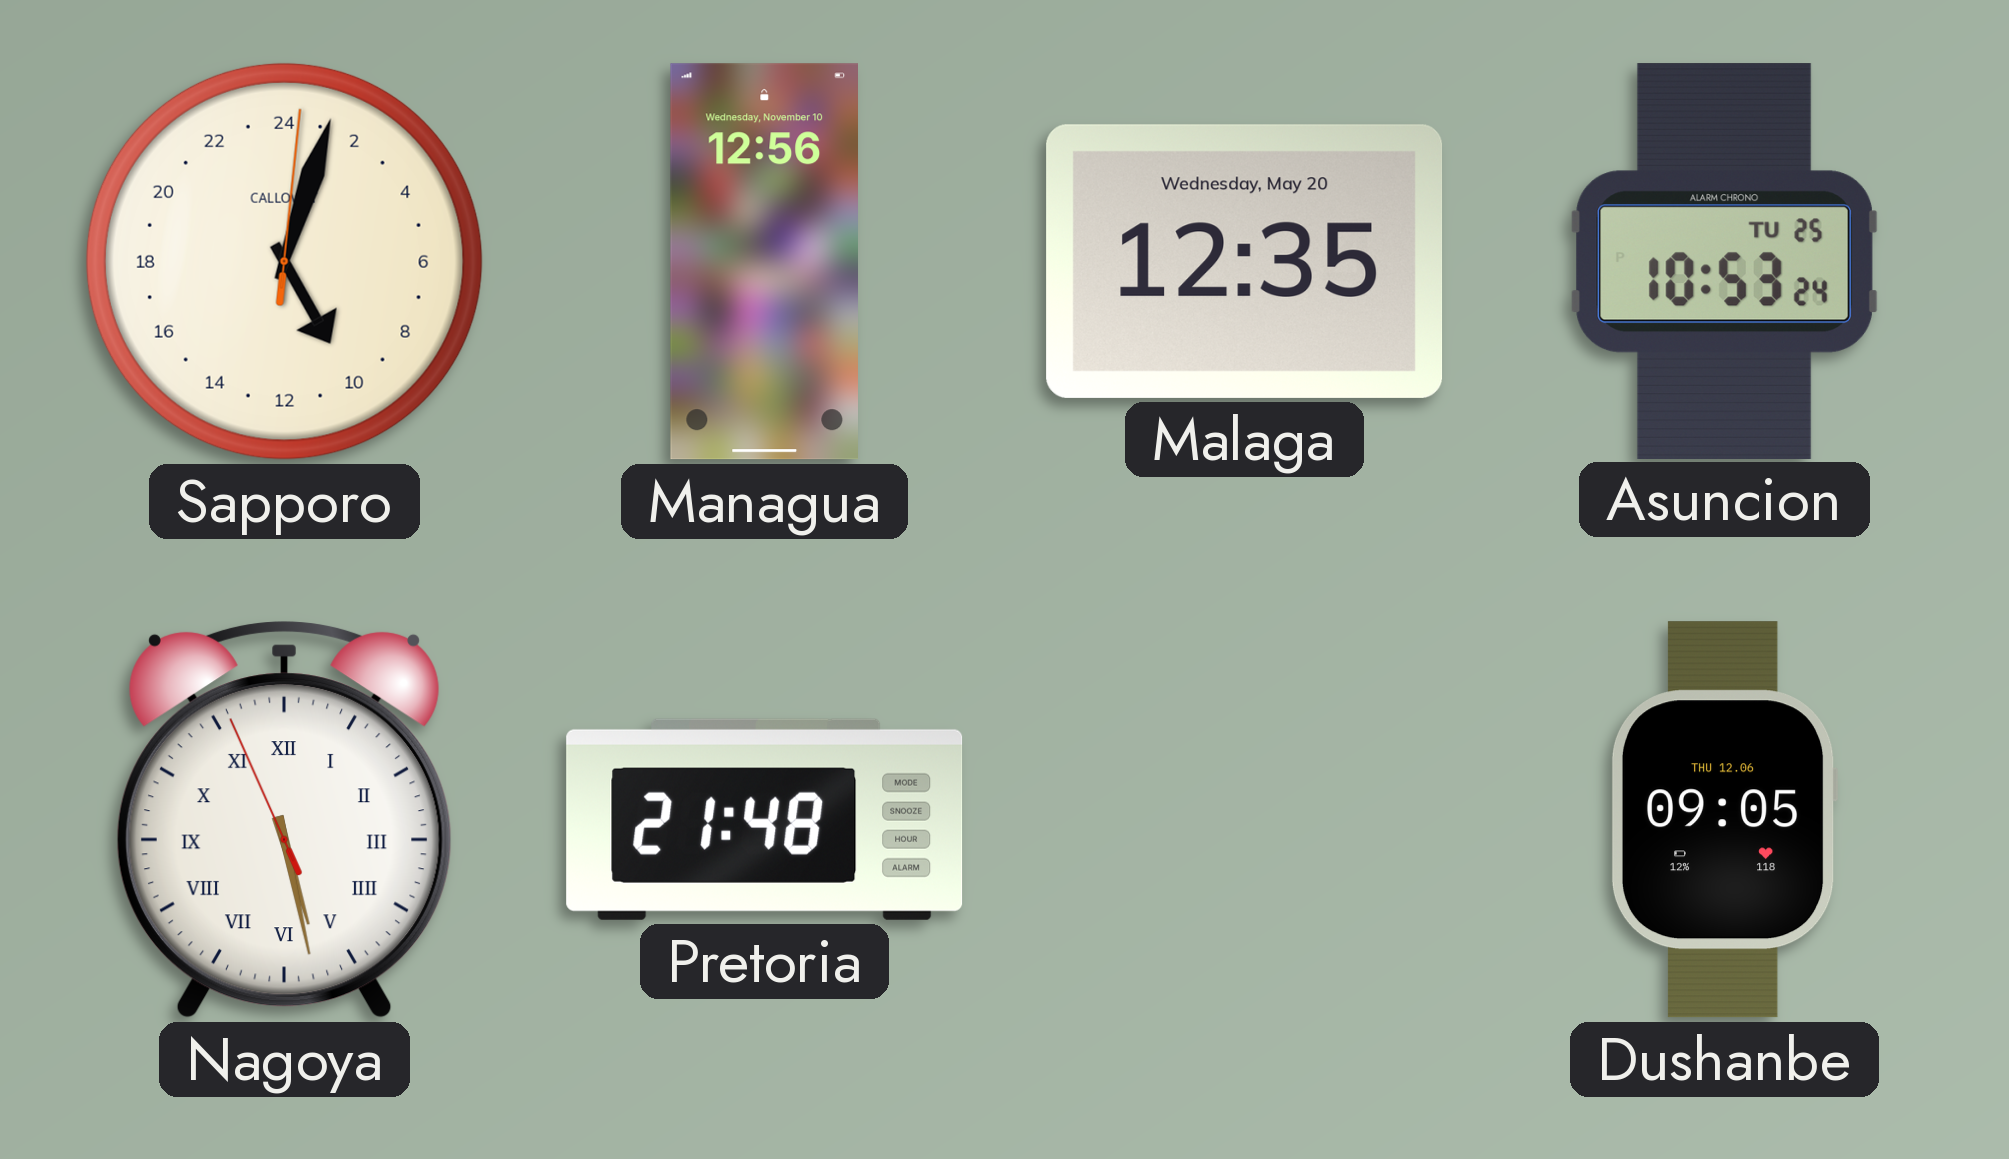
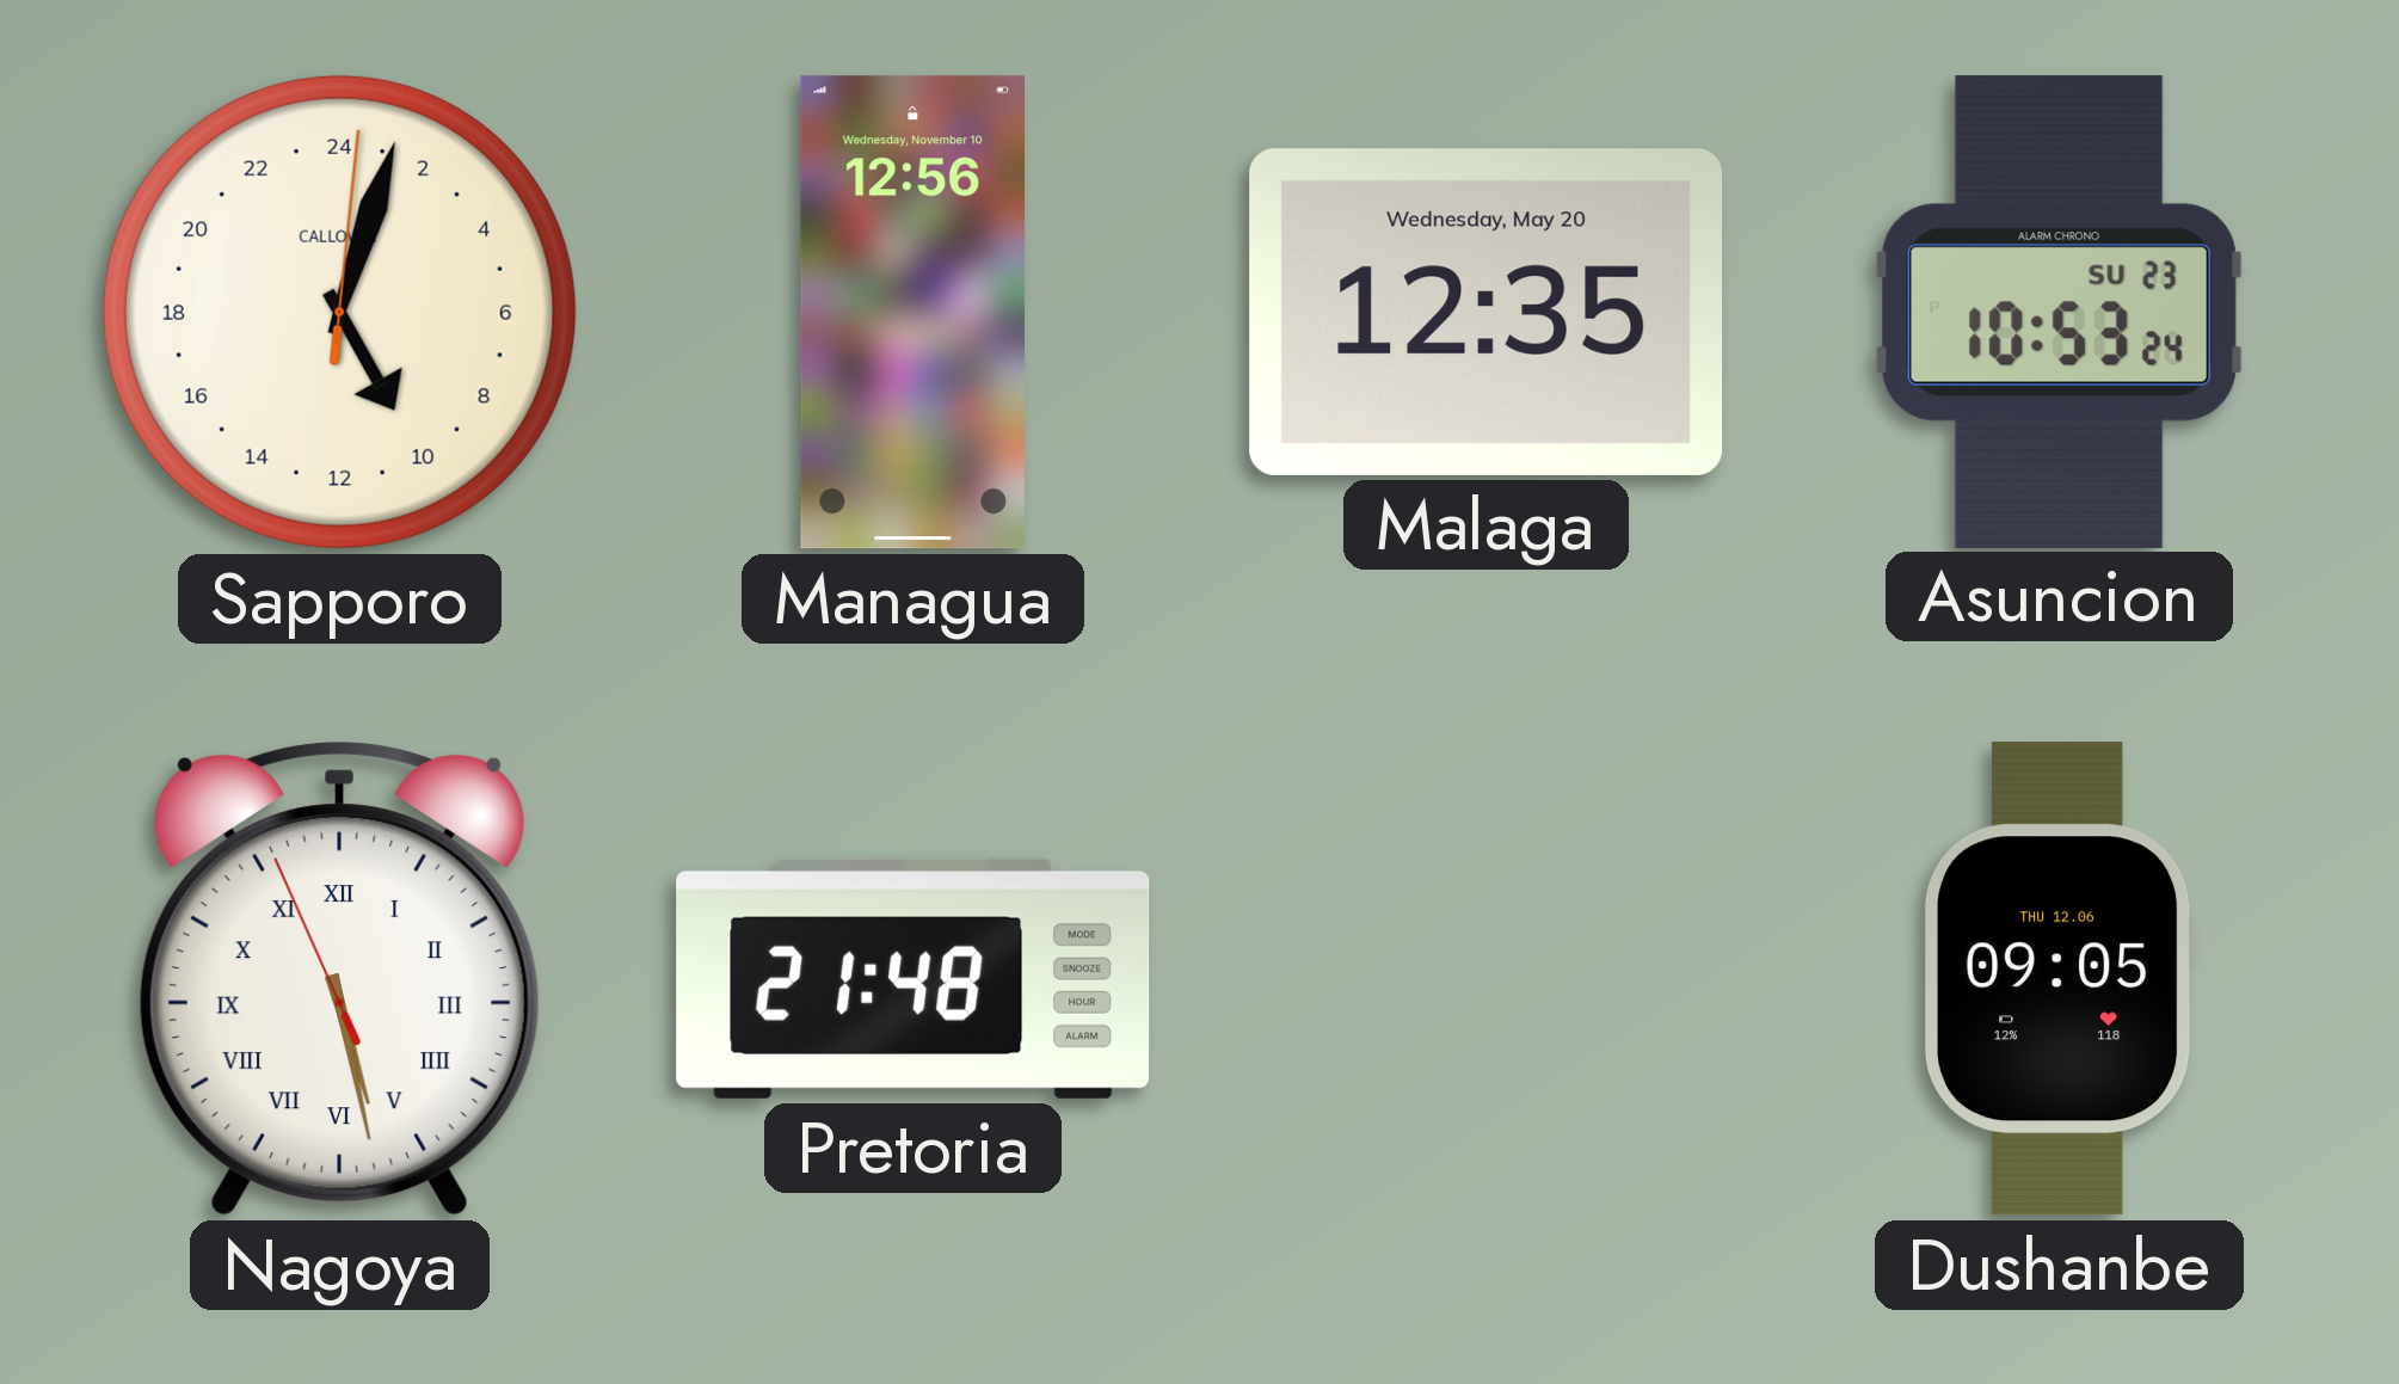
Asuncion date: TU 25 -> SU 23
